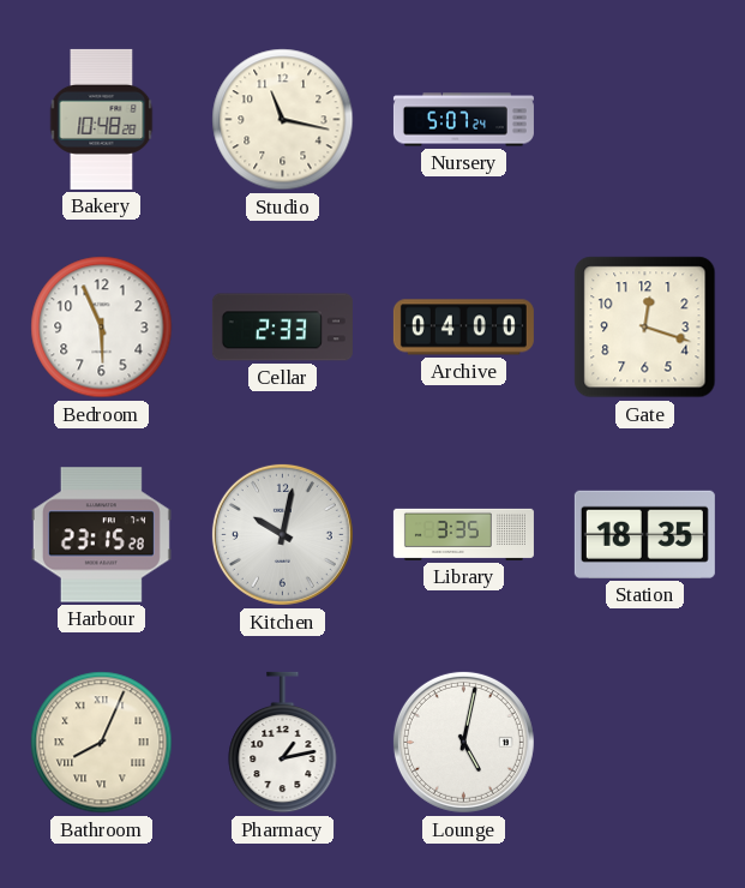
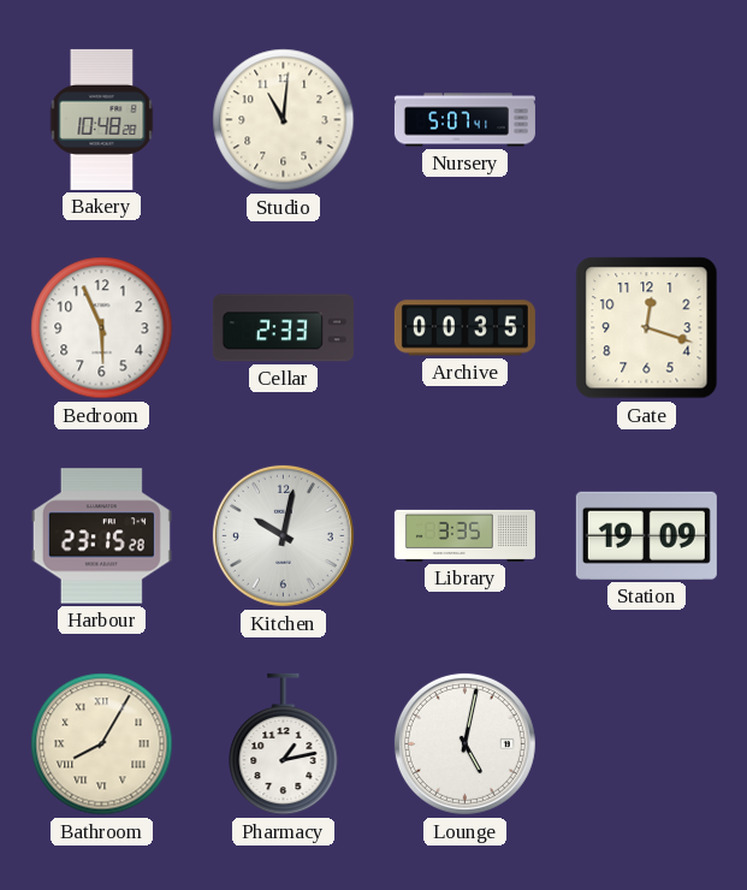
Studio: 11:17 -> 11:01
Nursery: 5:07:24 -> 5:07:41
Archive: 04:00 -> 00:35
Station: 18:35 -> 19:09
Bathroom: 8:04 -> 8:05
